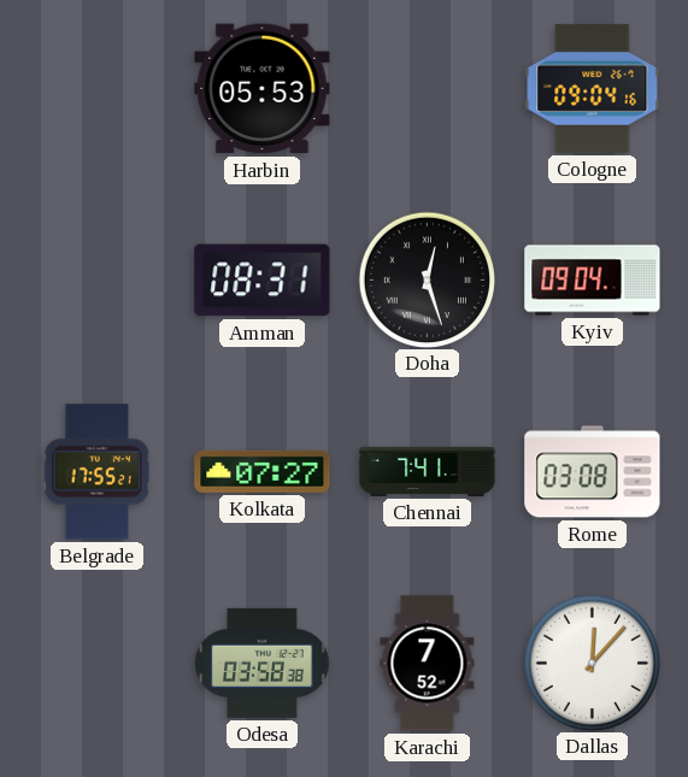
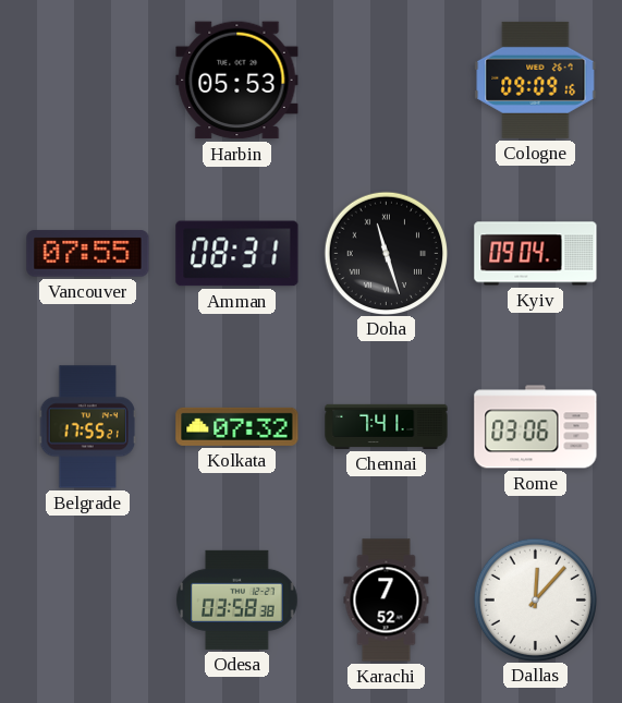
Cologne: 09:04 -> 09:09
Vancouver: none -> 07:55
Doha: 12:27 -> 11:27
Kolkata: 07:27 -> 07:32
Rome: 03:08 -> 03:06
